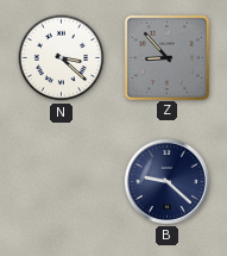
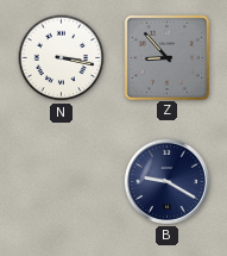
N: 3:22 -> 3:17
B: 9:22 -> 9:20
